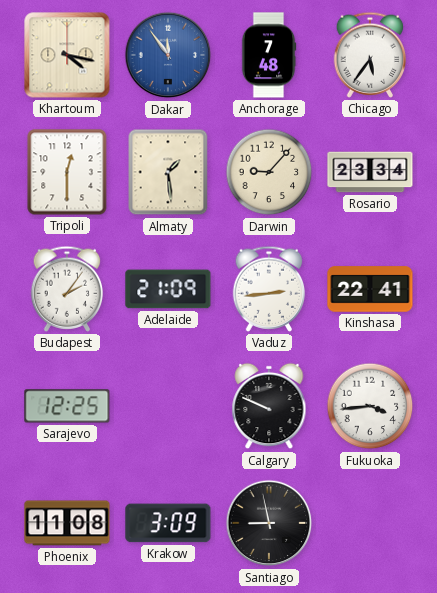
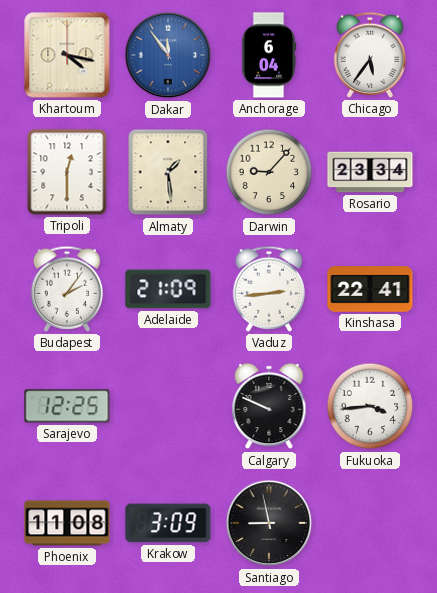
Anchorage: 7:48 -> 6:04
